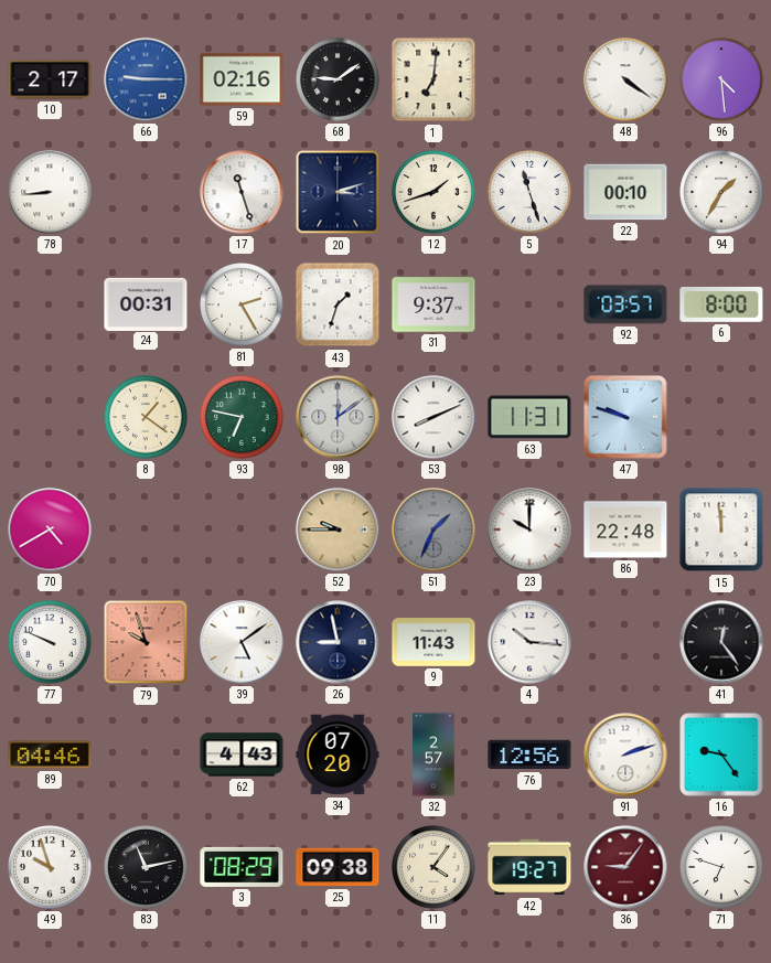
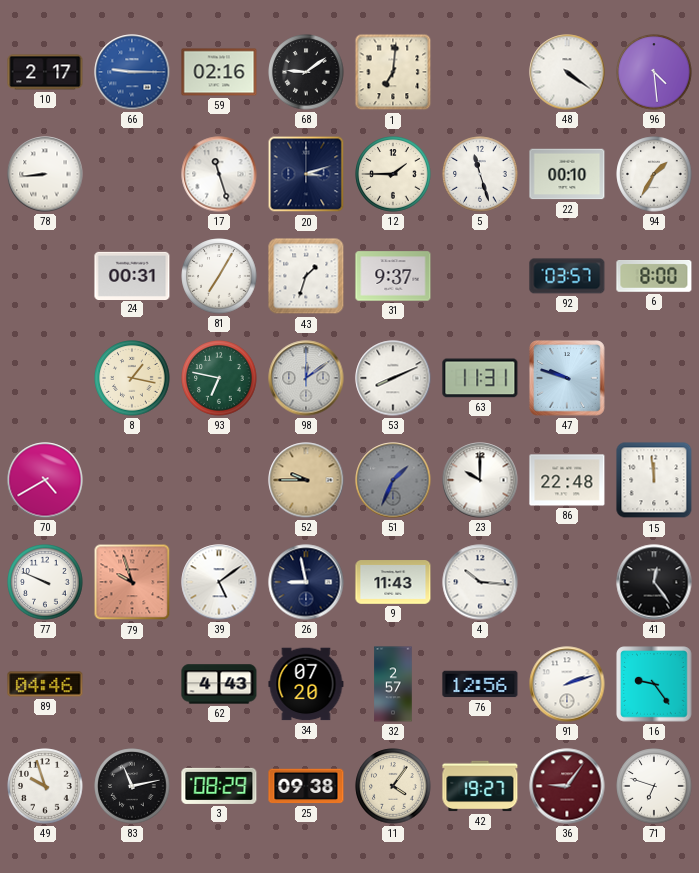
12: 1:42 -> 1:45
81: 2:25 -> 7:05
8: 1:21 -> 1:17
